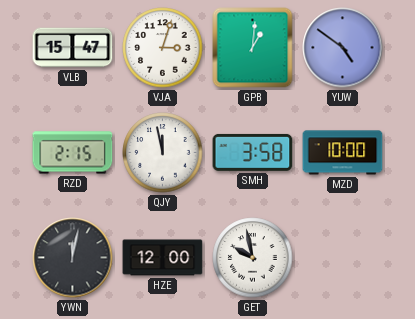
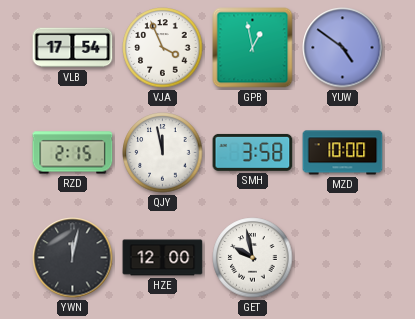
VLB: 15:47 -> 17:54
VJA: 3:03 -> 3:56
GPB: 1:01 -> 12:58
